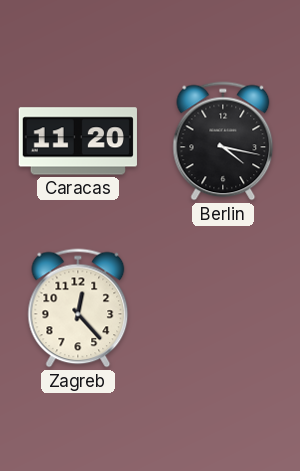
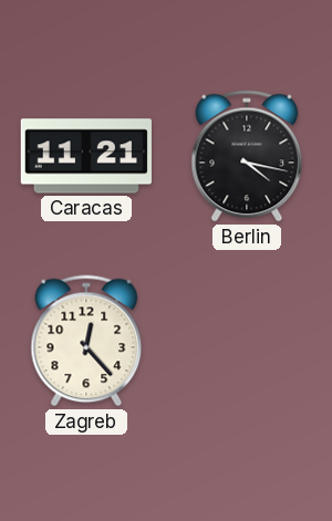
Caracas: 11:20 -> 11:21
